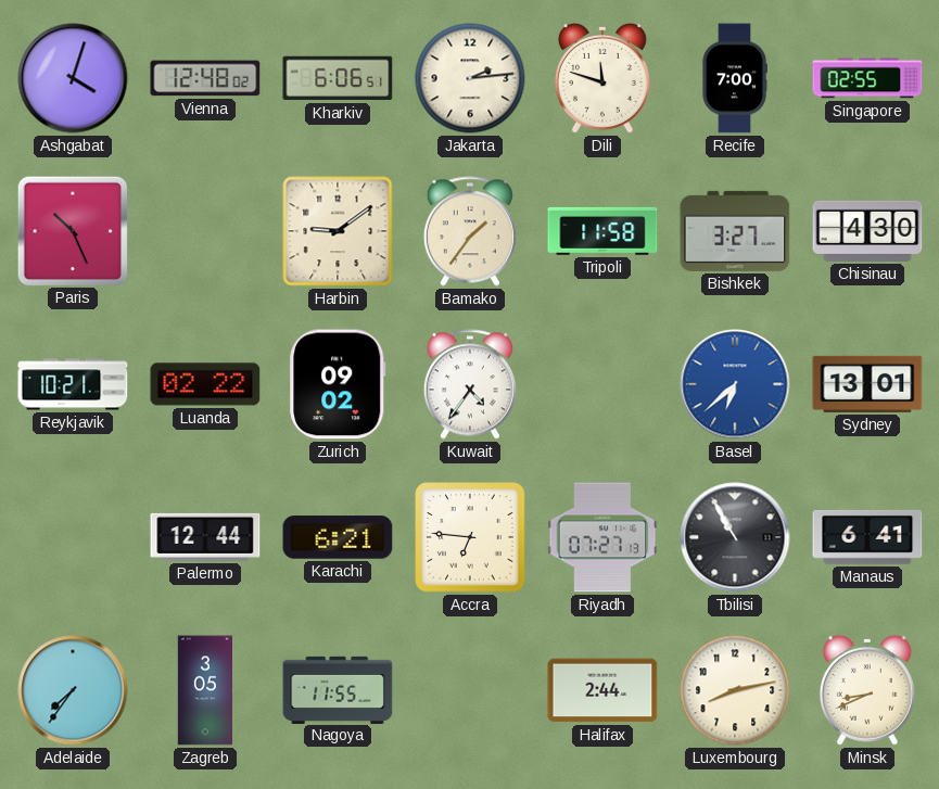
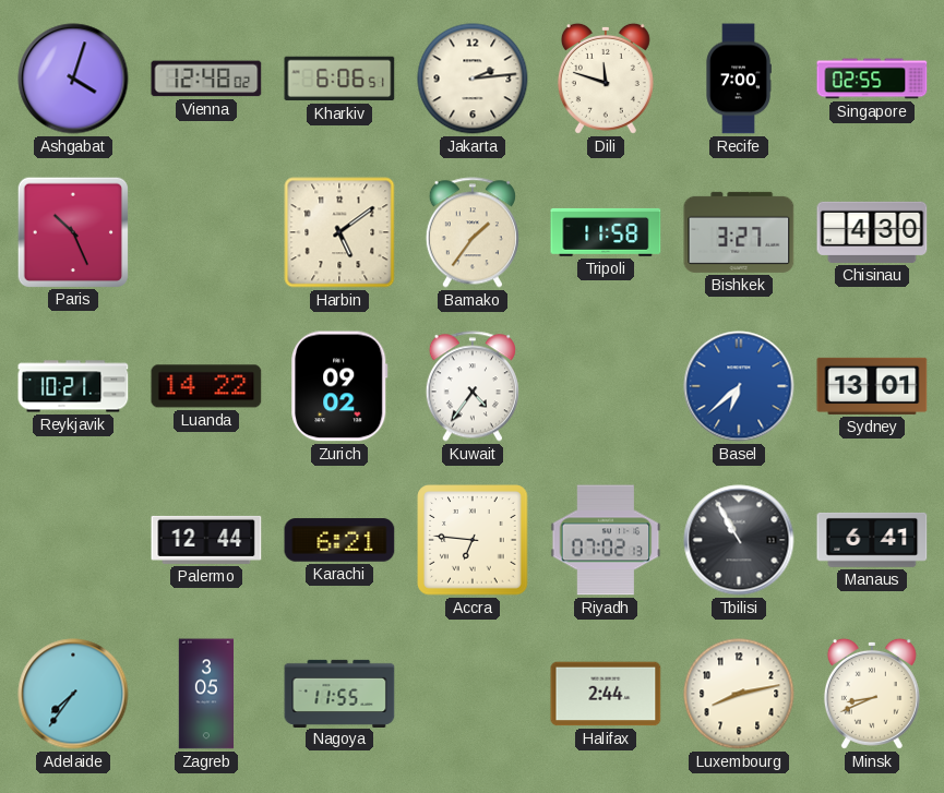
Harbin: 9:09 -> 5:09
Luanda: 02:22 -> 14:22
Riyadh: 07:27 -> 07:02
